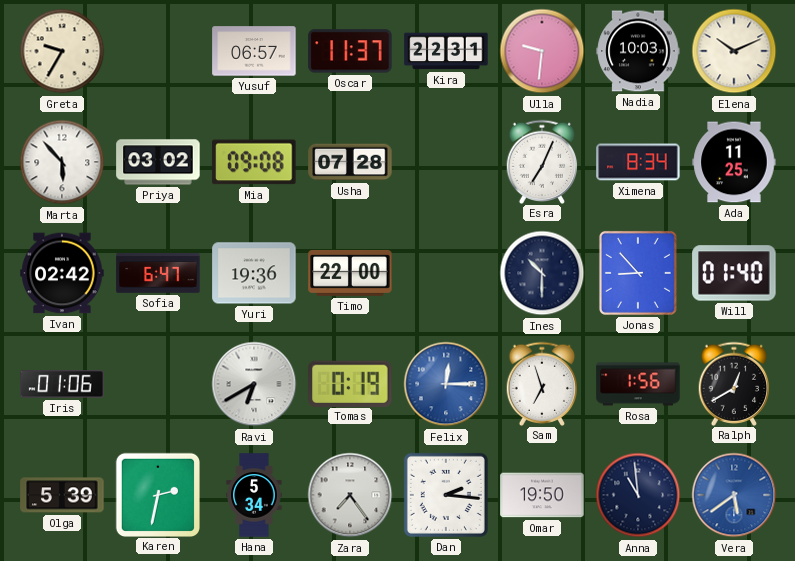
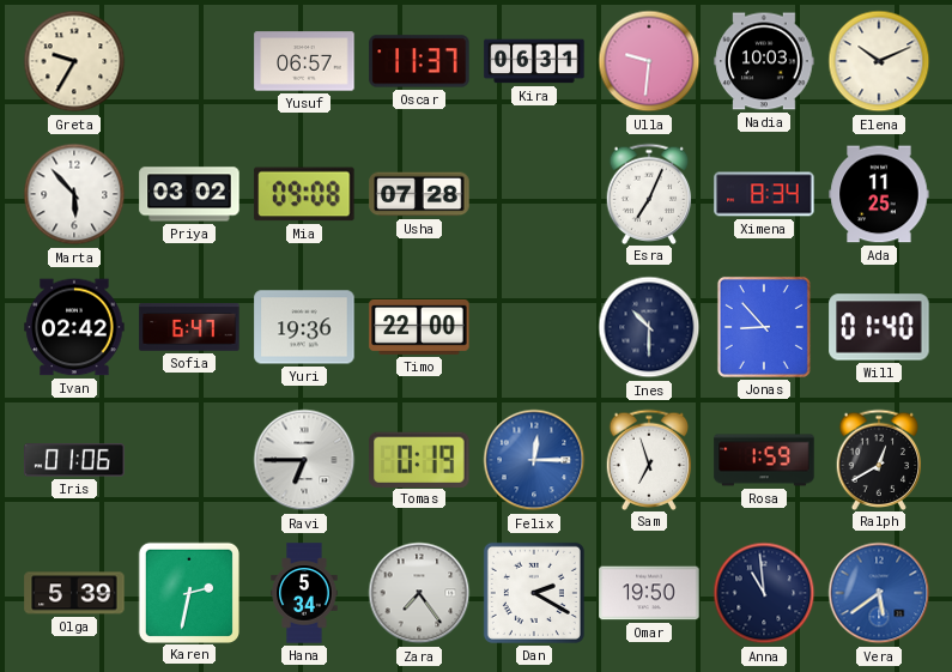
Kira: 22:31 -> 06:31
Ravi: 6:40 -> 6:45
Rosa: 1:56 -> 1:59
Dan: 2:16 -> 2:20
